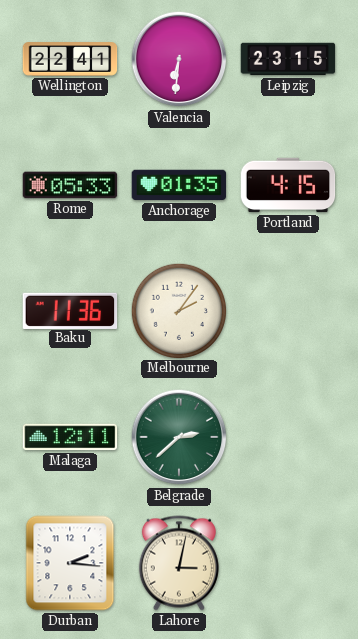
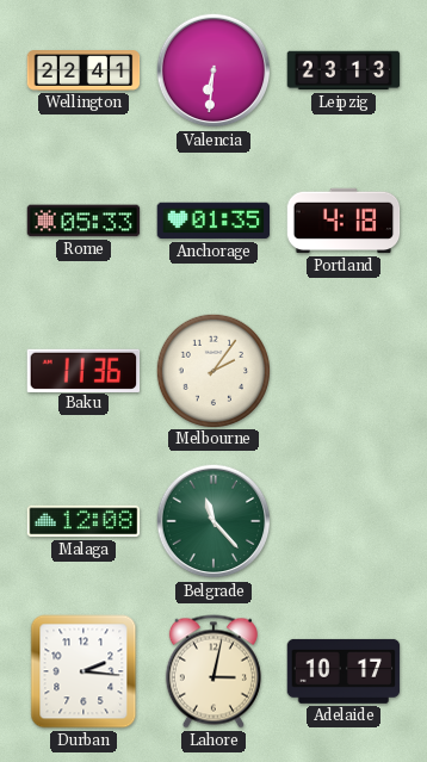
Leipzig: 23:15 -> 23:13
Portland: 4:15 -> 4:18
Malaga: 12:11 -> 12:08
Belgrade: 2:38 -> 11:23
Adelaide: none -> 10:17
